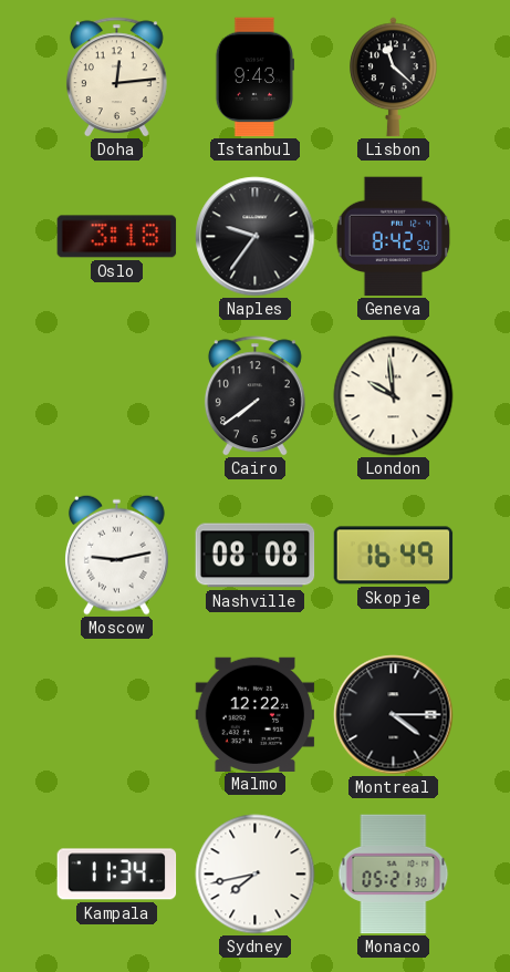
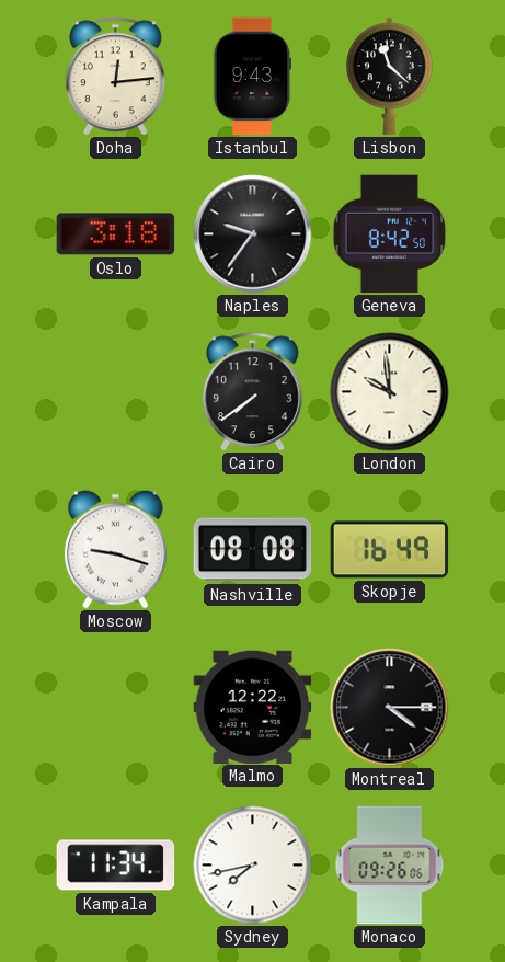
Moscow: 9:13 -> 9:18
Monaco: 05:21 -> 09:26
